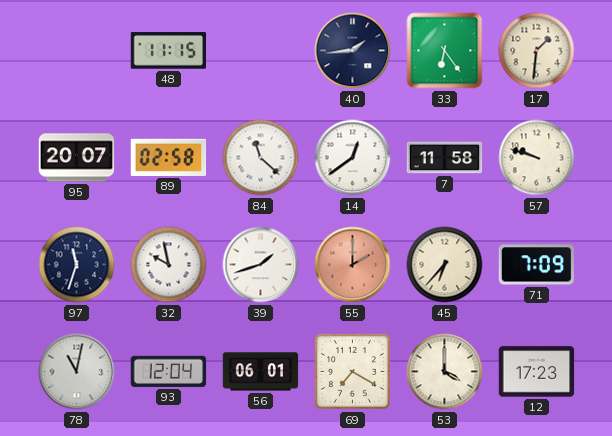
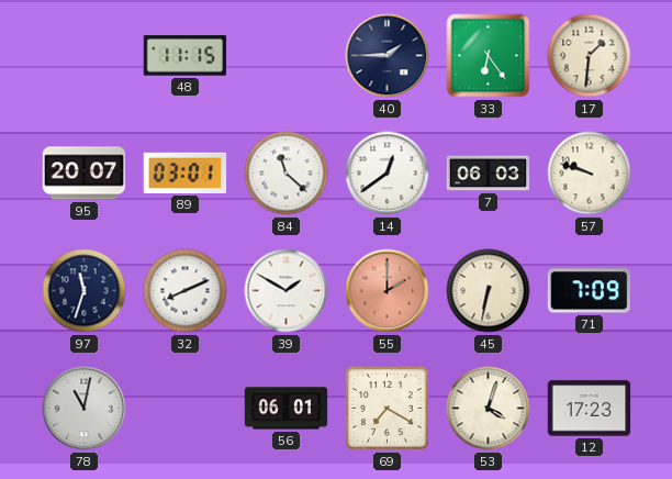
40: 1:44 -> 1:45
89: 02:58 -> 03:01
7: 11:58 -> 06:03
32: 9:58 -> 8:11
39: 1:42 -> 1:50
45: 6:37 -> 6:32
93: 12:04 -> none
53: 4:00 -> 4:03
